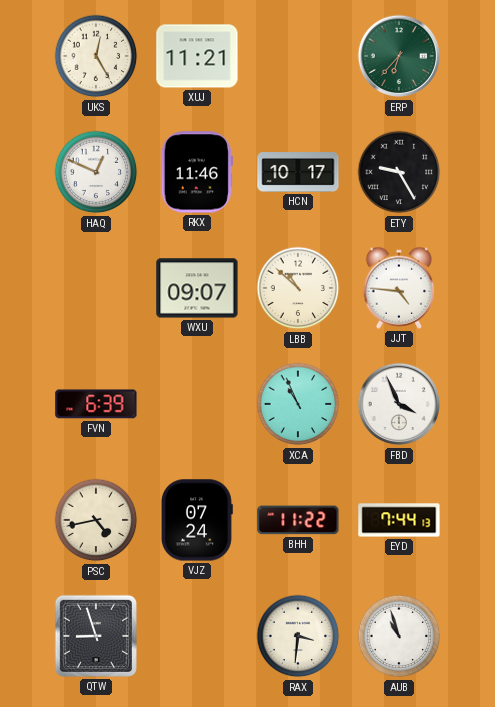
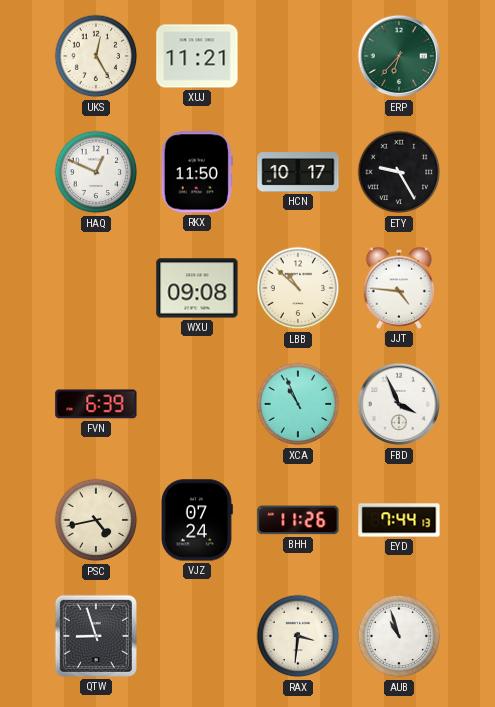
RKX: 11:46 -> 11:50
WXU: 09:07 -> 09:08
BHH: 11:22 -> 11:26
